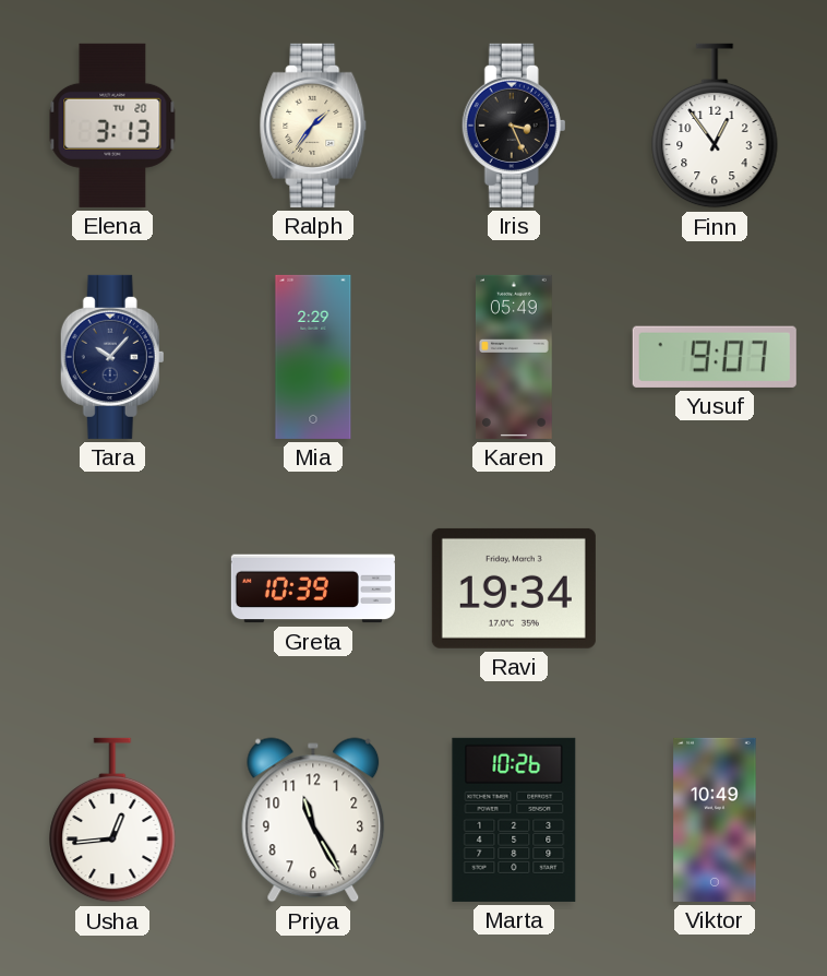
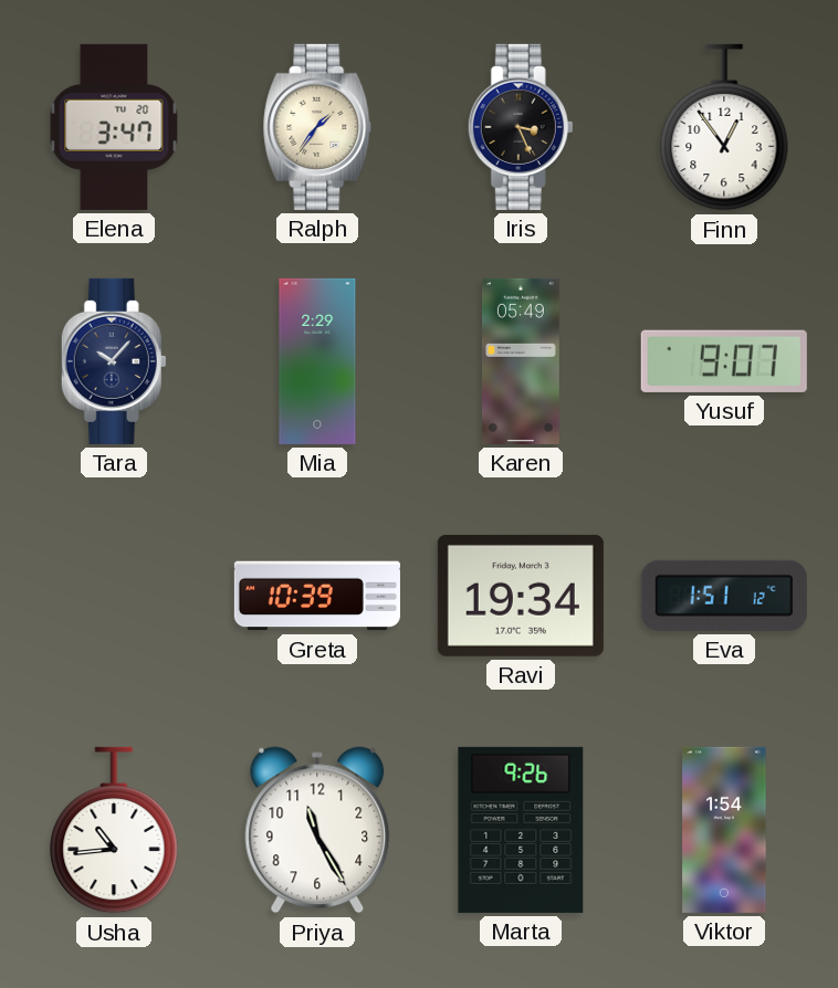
Elena: 3:13 -> 3:47
Eva: none -> 1:51
Usha: 12:44 -> 10:44
Marta: 10:26 -> 9:26
Viktor: 10:49 -> 1:54
